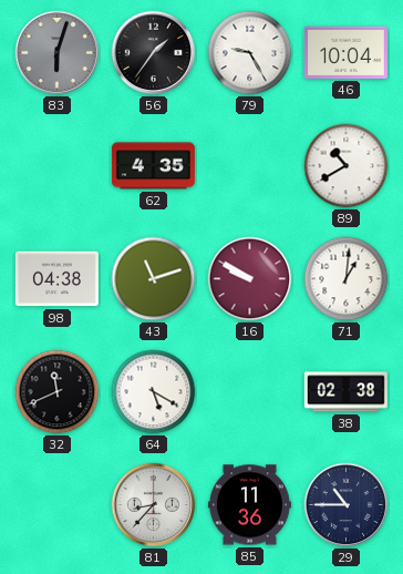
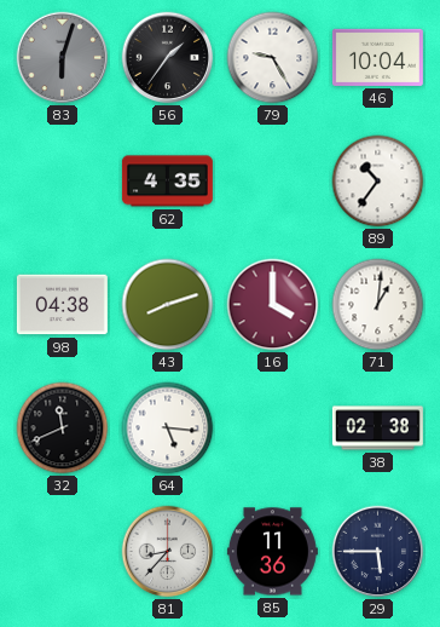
89: 10:40 -> 10:36
43: 11:12 -> 8:12
16: 9:50 -> 4:00
64: 5:20 -> 5:16
29: 10:45 -> 5:45
